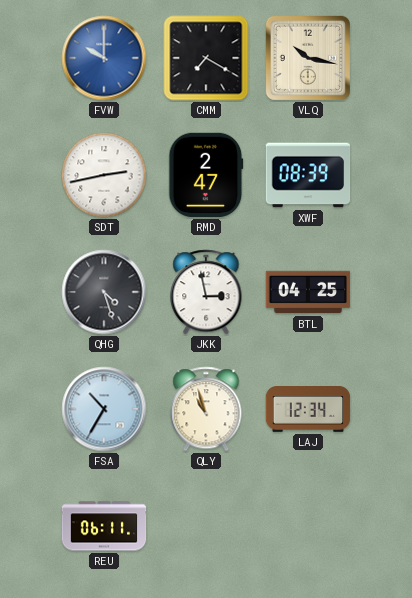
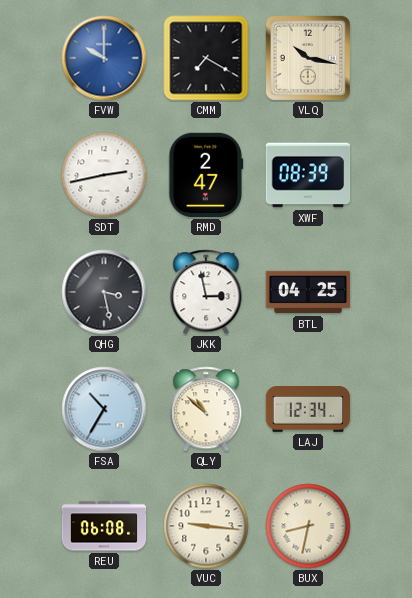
QHG: 4:27 -> 3:28
QLY: 10:57 -> 10:52
REU: 06:11 -> 06:08
VUC: none -> 9:16
BUX: none -> 8:32
